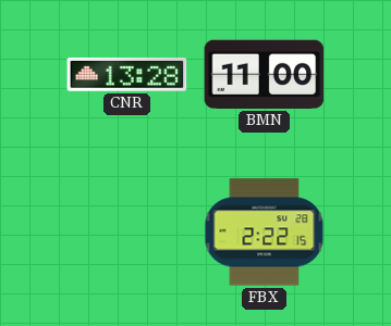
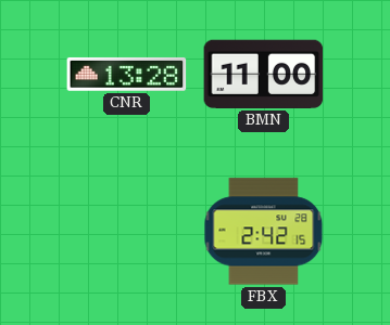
FBX: 2:22 -> 2:42
